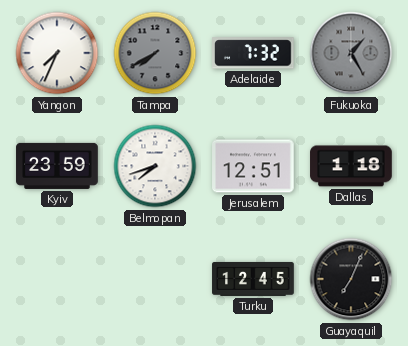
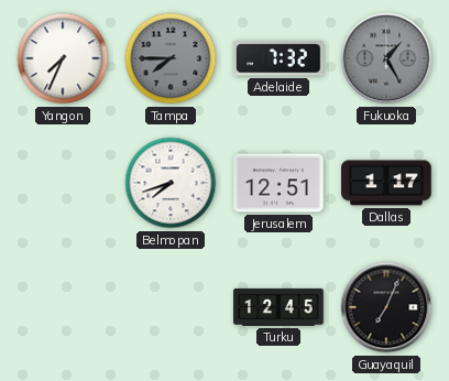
Tampa: 7:40 -> 7:45
Kyiv: 23:59 -> none
Dallas: 1:18 -> 1:17
